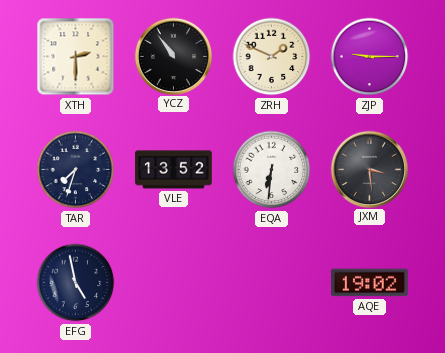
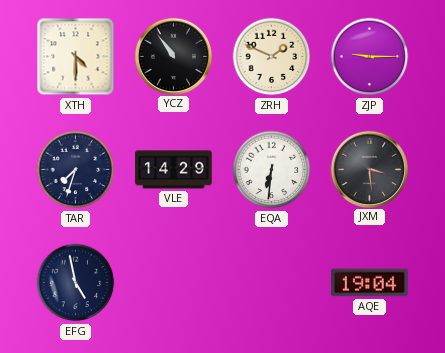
XTH: 2:30 -> 4:30
VLE: 13:52 -> 14:29
AQE: 19:02 -> 19:04
